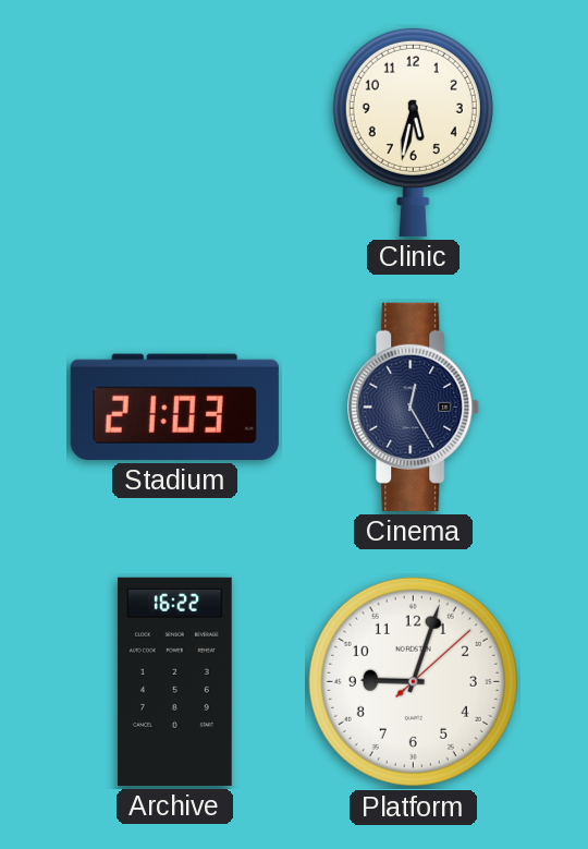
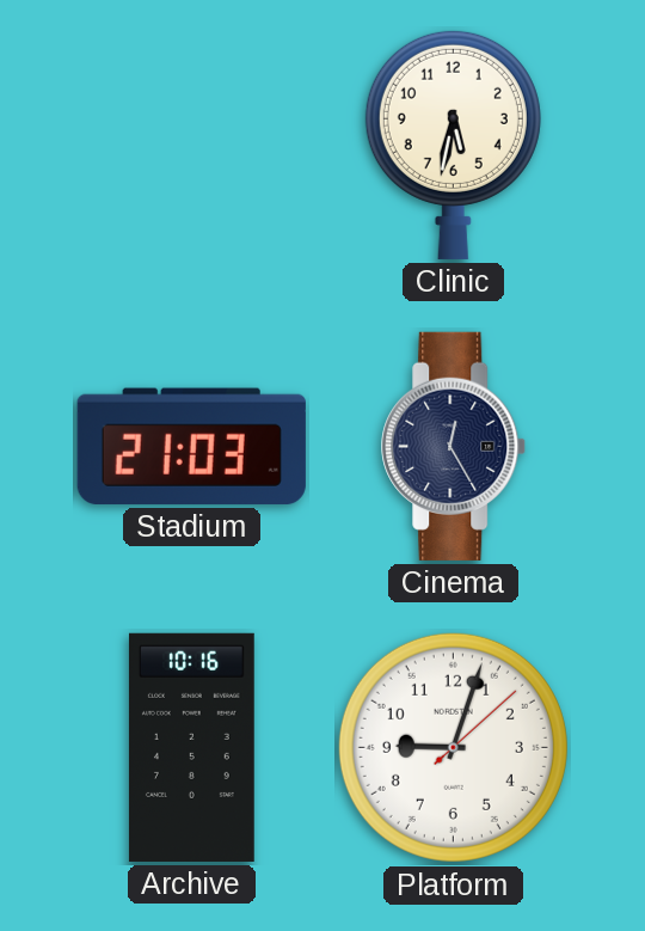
Archive: 16:22 -> 10:16
